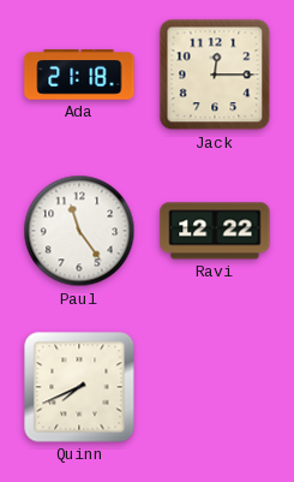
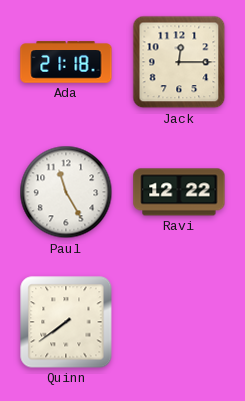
Paul: 11:24 -> 11:25
Quinn: 7:41 -> 7:39
